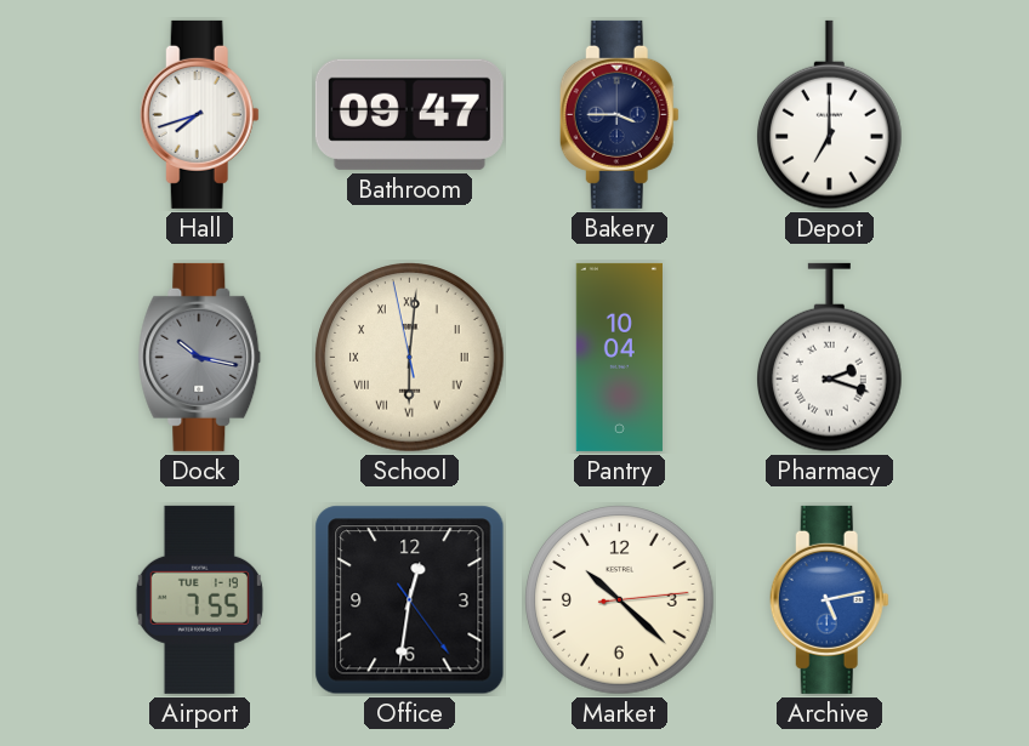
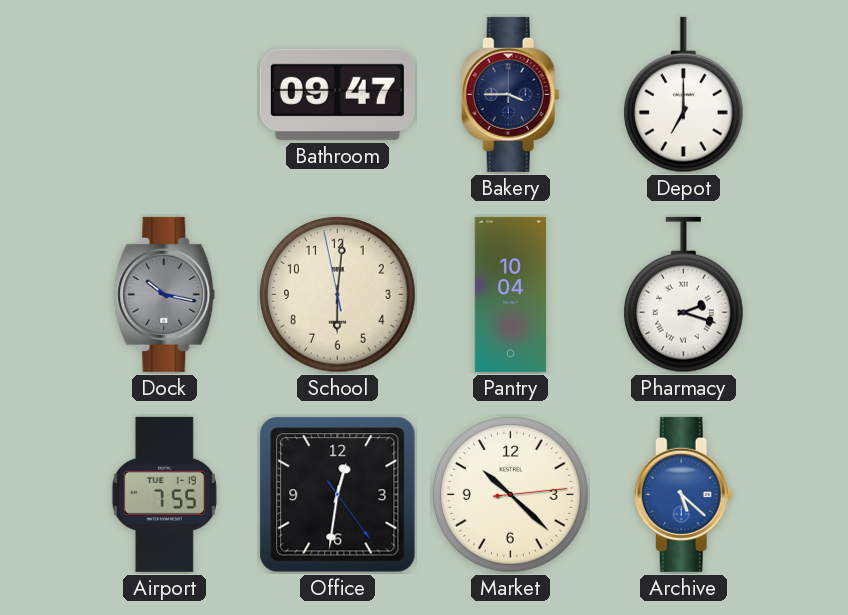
Hall: 7:42 -> none
School numerals: Roman -> Arabic
Archive: 5:13 -> 5:22
